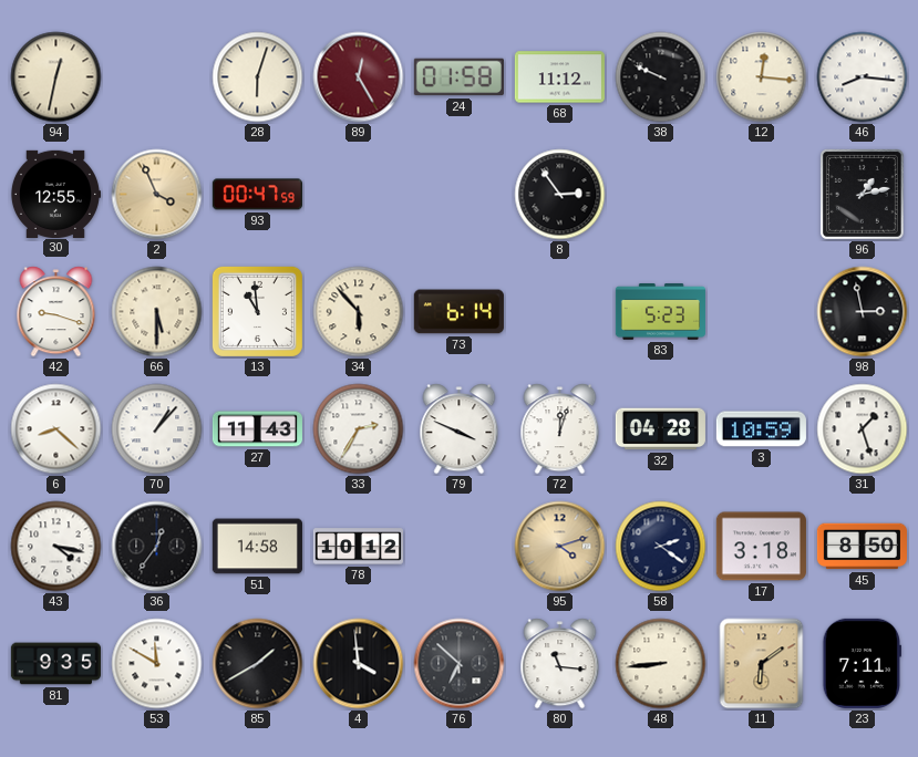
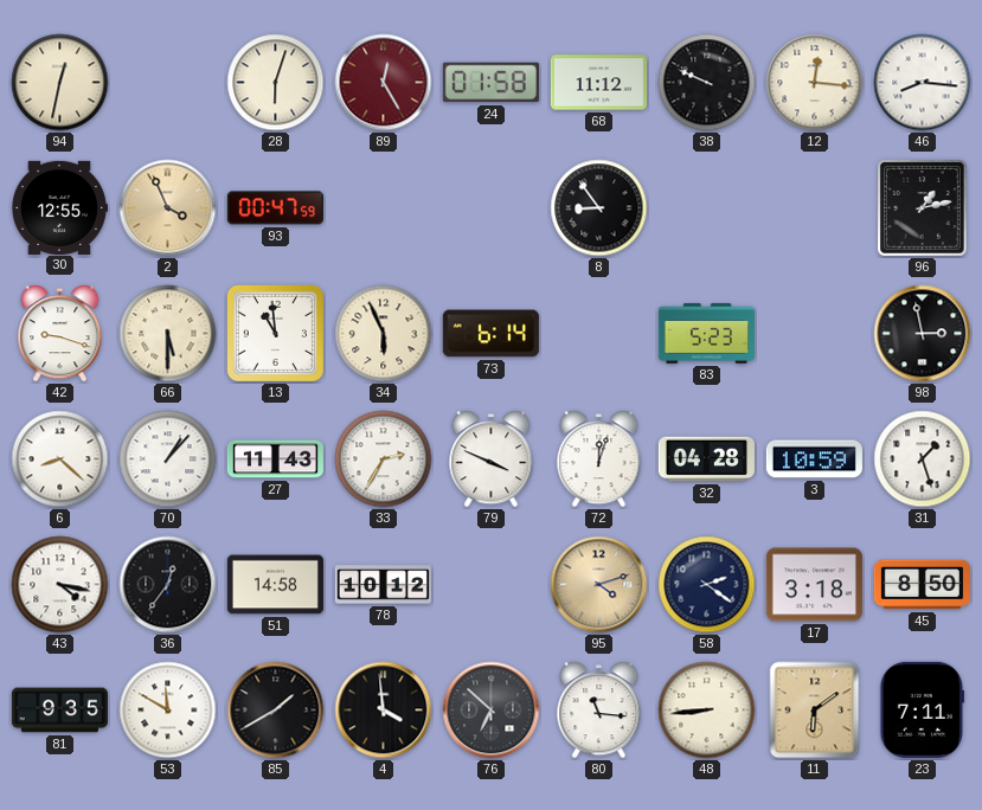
8: 2:54 -> 8:54
34: 5:53 -> 5:56
